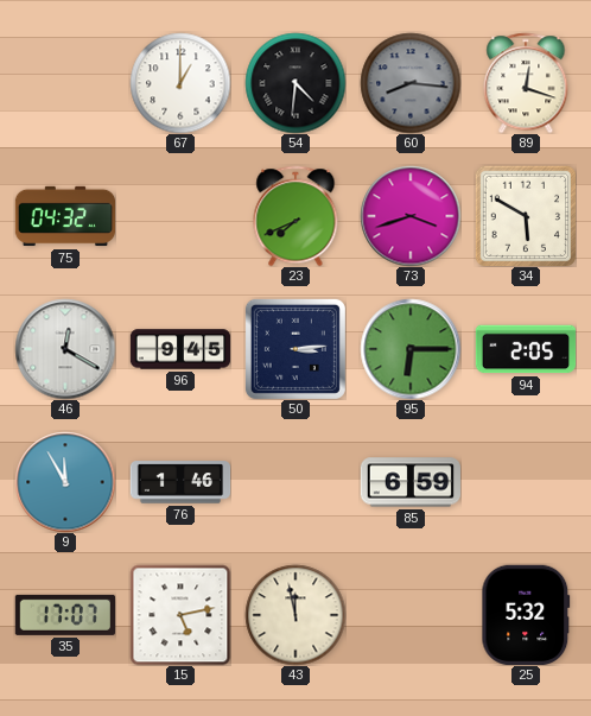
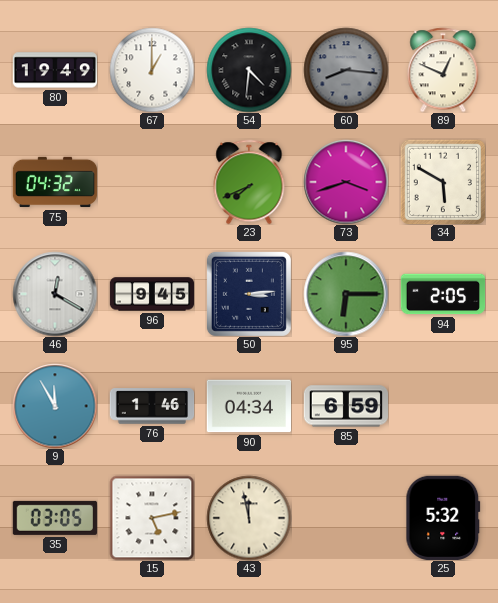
80: none -> 19:49
89: 12:18 -> 12:49
90: none -> 04:34
35: 17:07 -> 03:05
